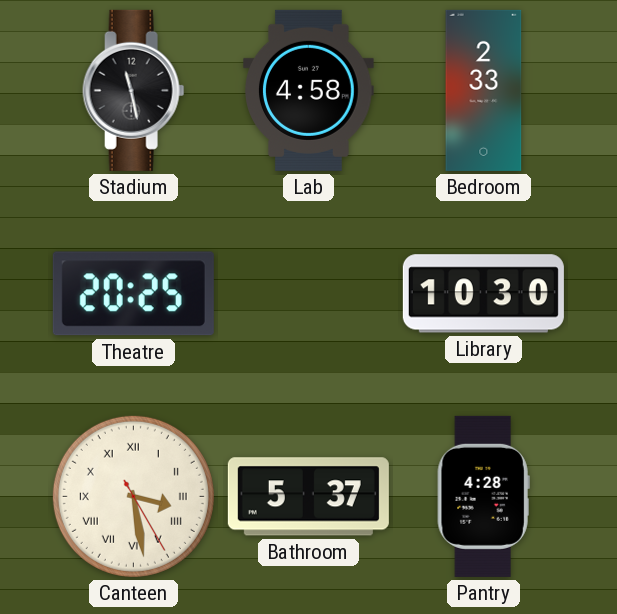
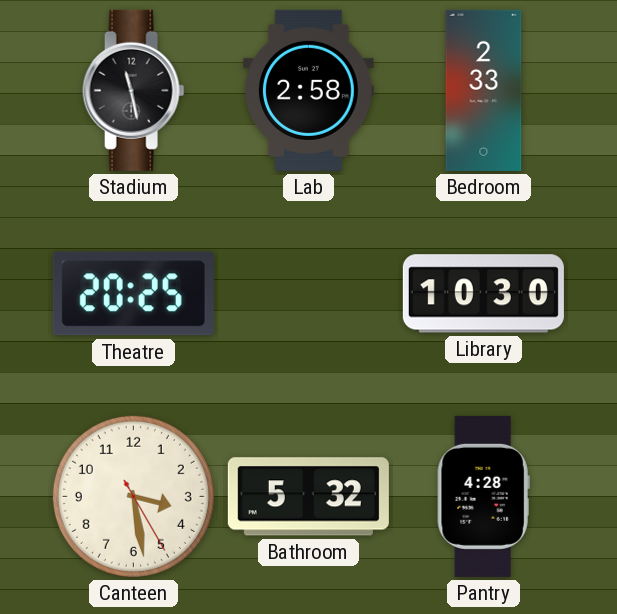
Lab: 4:58 -> 2:58
Canteen numerals: Roman -> Arabic
Bathroom: 5:37 -> 5:32
